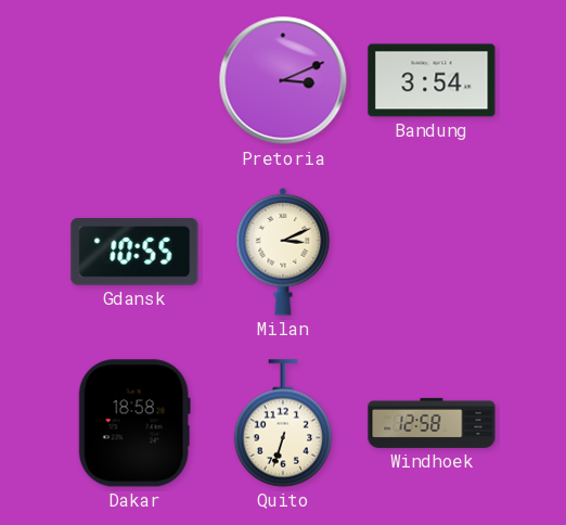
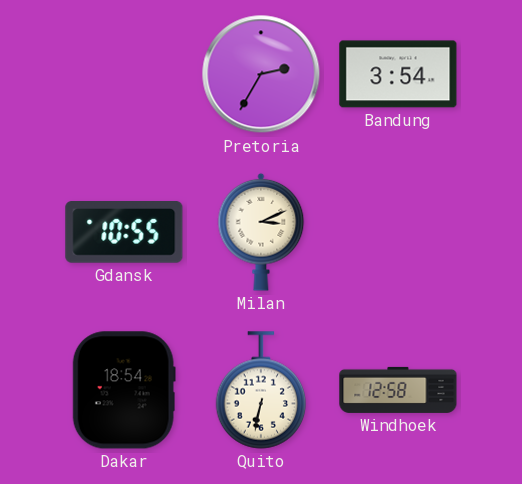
Pretoria: 3:11 -> 2:35
Dakar: 18:58 -> 18:54
Quito: 6:33 -> 6:32
